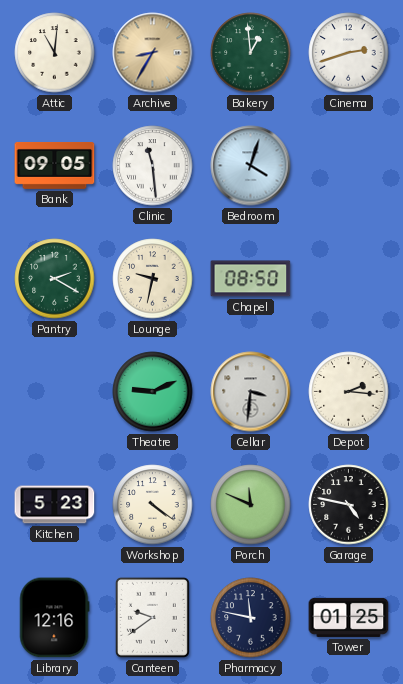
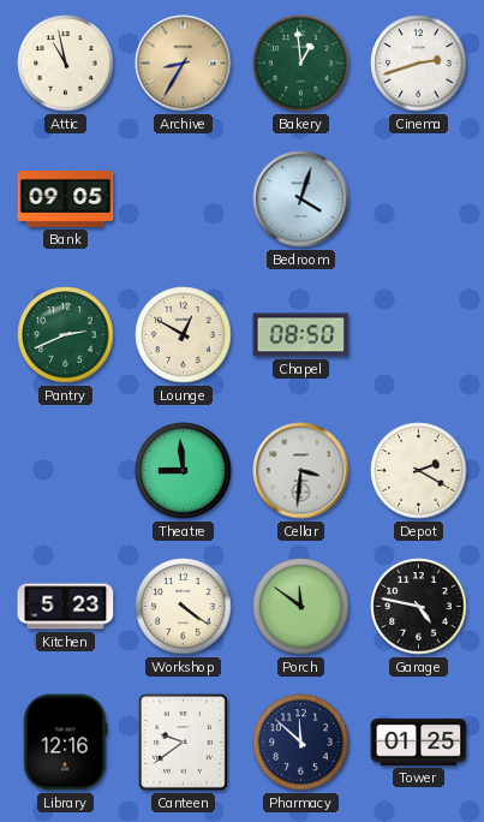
Attic: 11:01 -> 10:58
Clinic: 11:29 -> none
Pantry: 2:20 -> 2:41
Lounge: 9:32 -> 12:50
Theatre: 9:11 -> 8:59
Depot: 2:16 -> 2:20
Porch: 11:49 -> 11:51
Pharmacy: 11:47 -> 11:52
